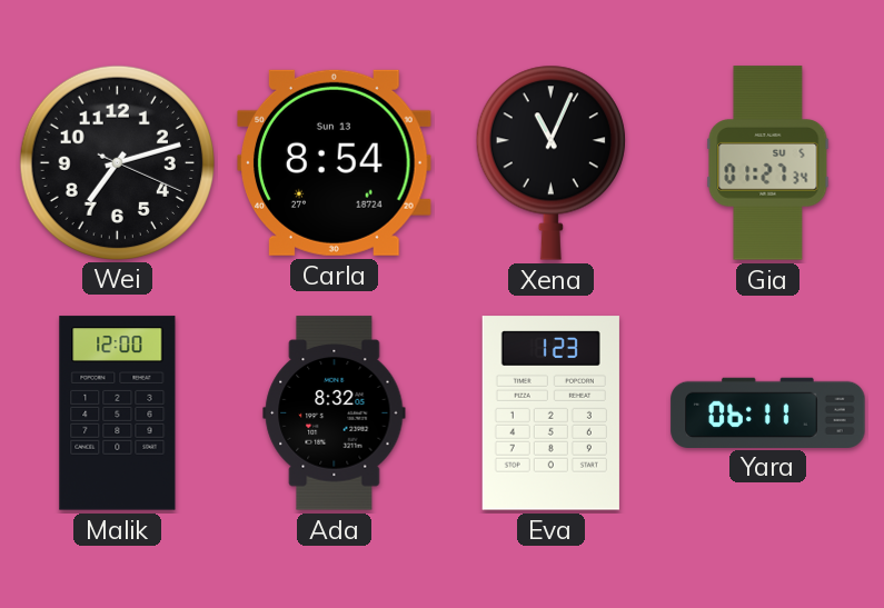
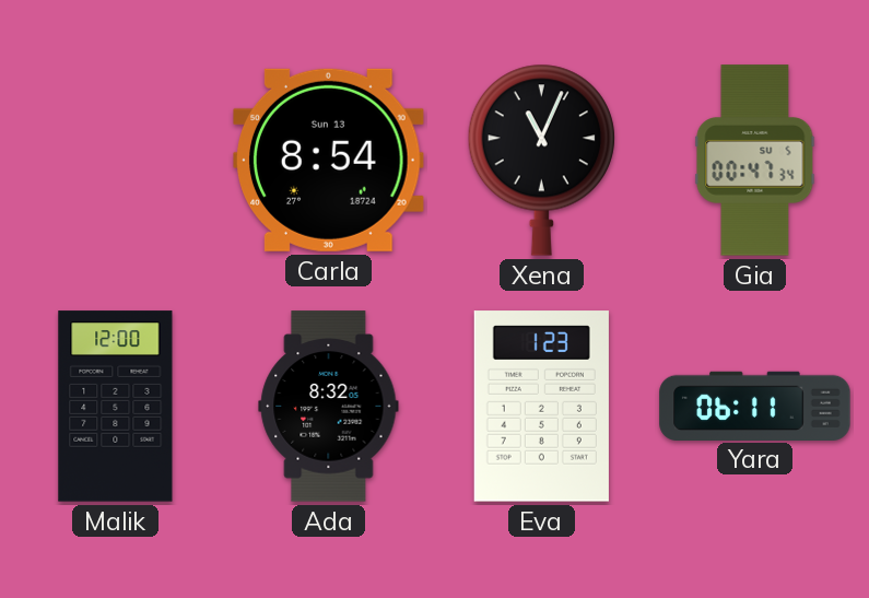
Wei: 7:12 -> none
Gia: 01:27 -> 00:47
